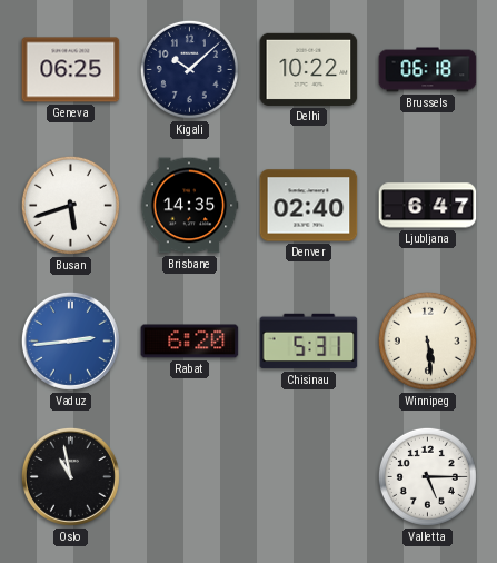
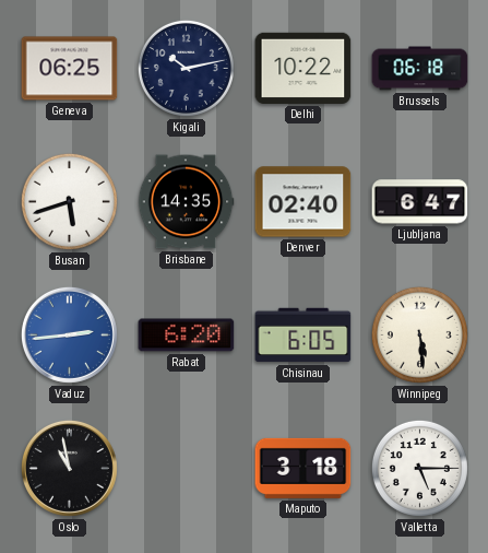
Kigali: 10:08 -> 10:13
Chisinau: 5:31 -> 6:05
Maputo: none -> 3:18
